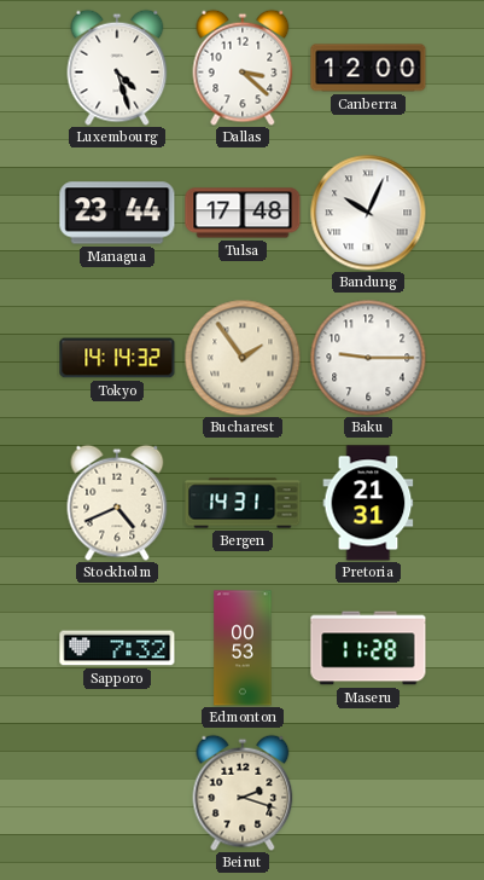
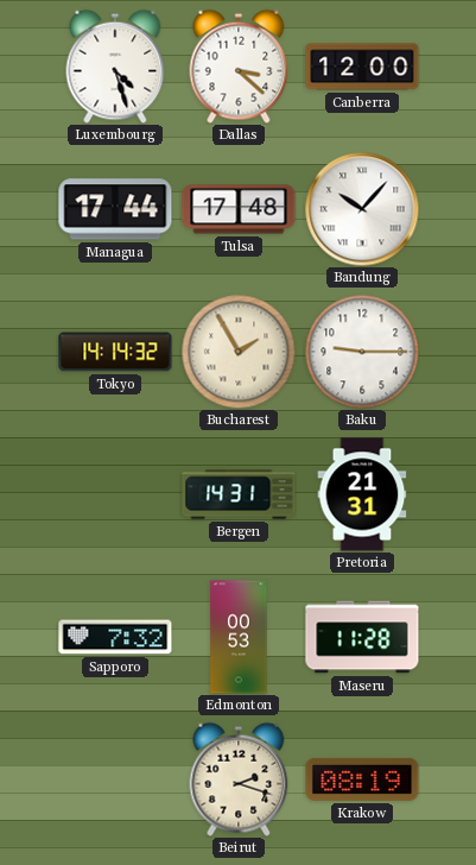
Managua: 23:44 -> 17:44
Bandung: 10:04 -> 10:07
Bucharest: 1:54 -> 1:55
Stockholm: 4:41 -> none
Krakow: none -> 08:19
